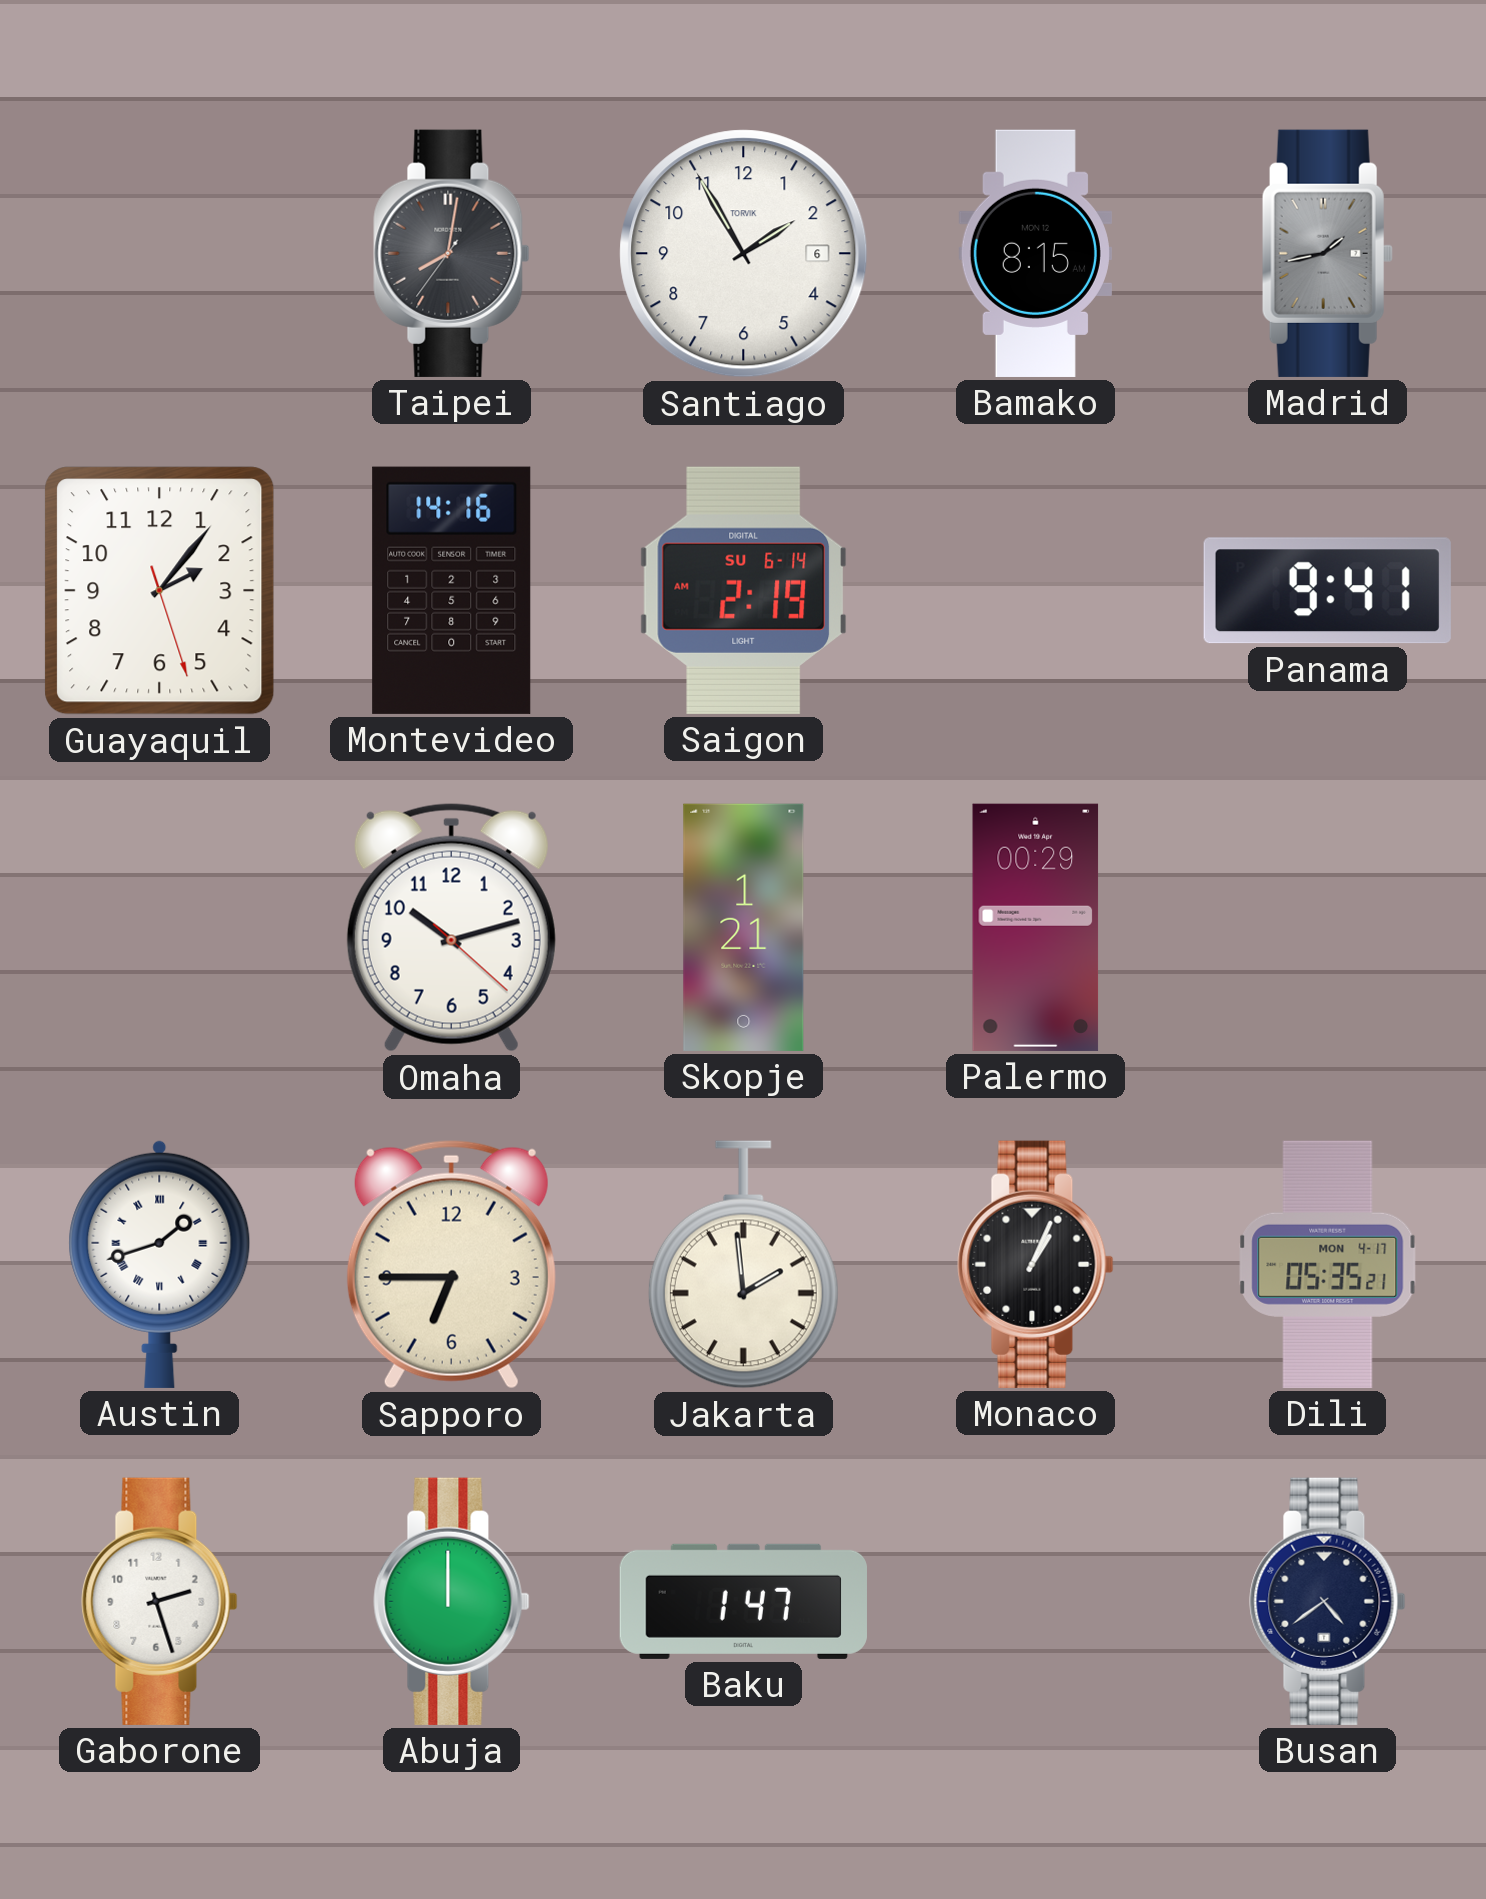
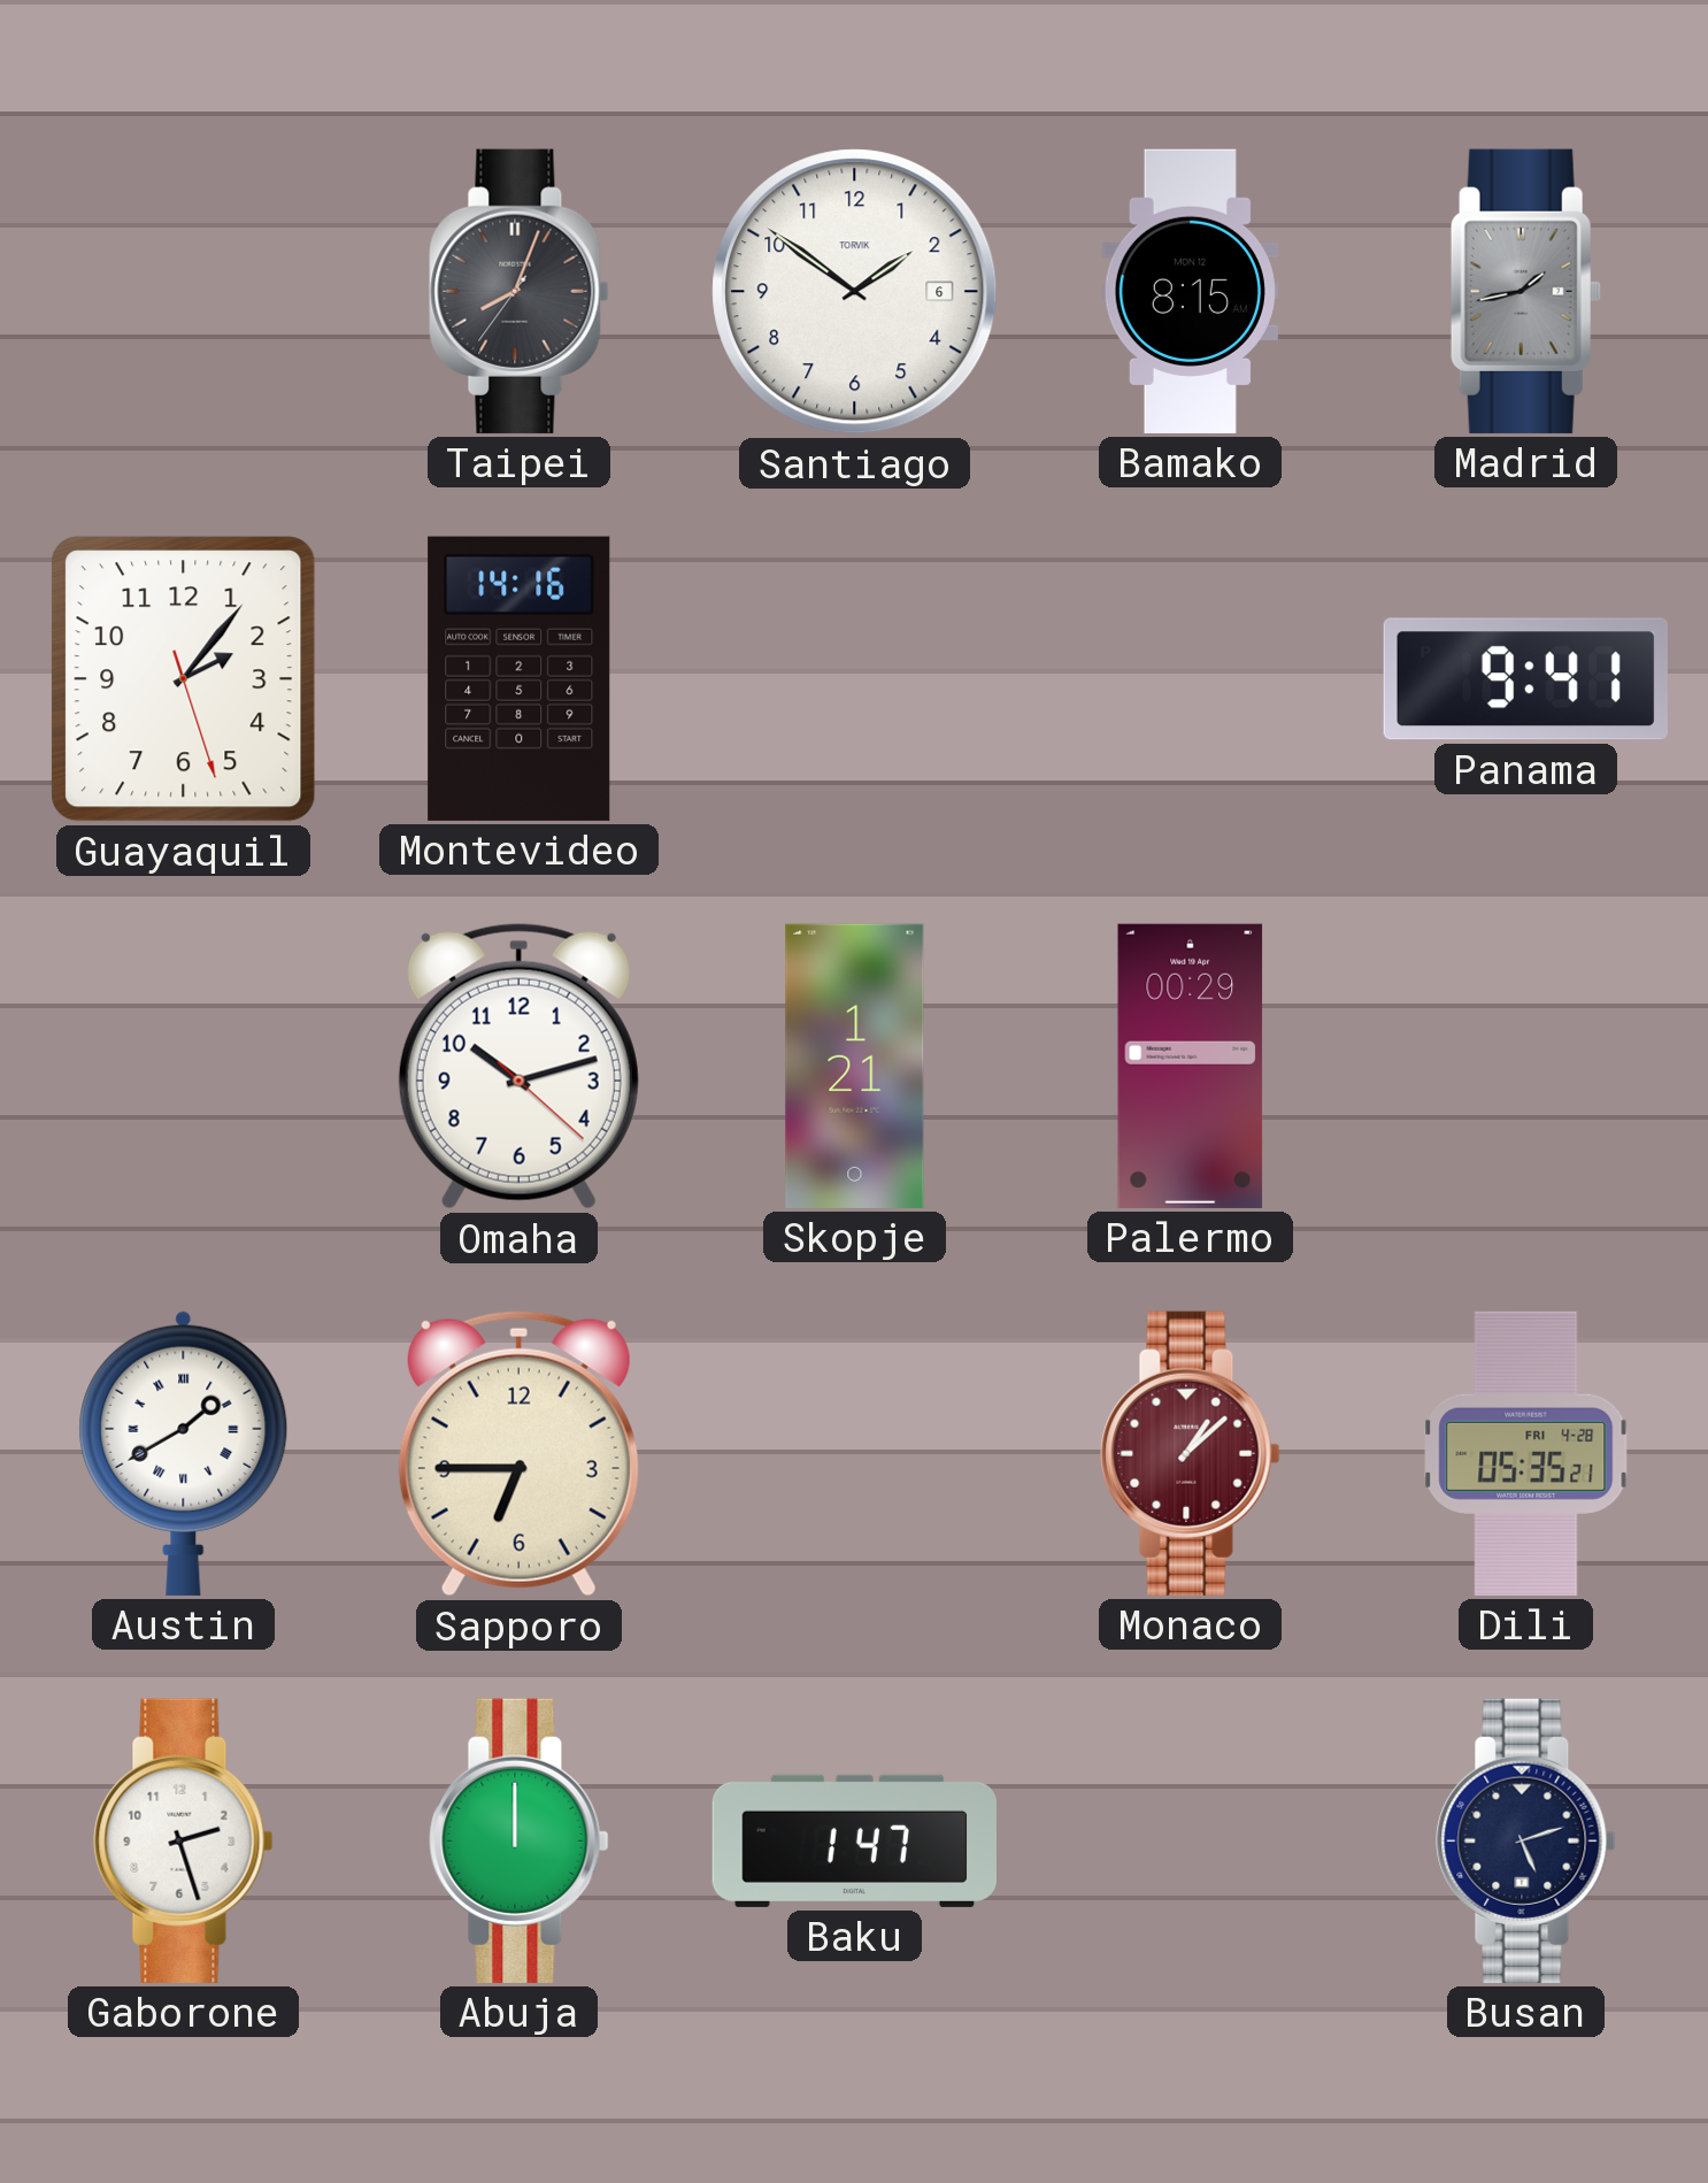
Taipei: 8:01 -> 8:03
Santiago: 1:55 -> 1:51
Saigon: 2:19 -> none
Austin: 1:42 -> 1:40
Jakarta: 1:59 -> none
Monaco: 1:04 -> 1:08
Monaco dial: black -> burgundy
Dili date: MON 4-17 -> FRI 4-28
Busan: 4:39 -> 5:12
